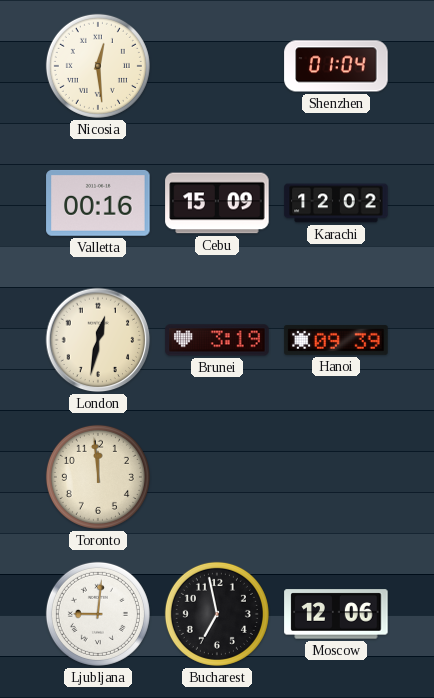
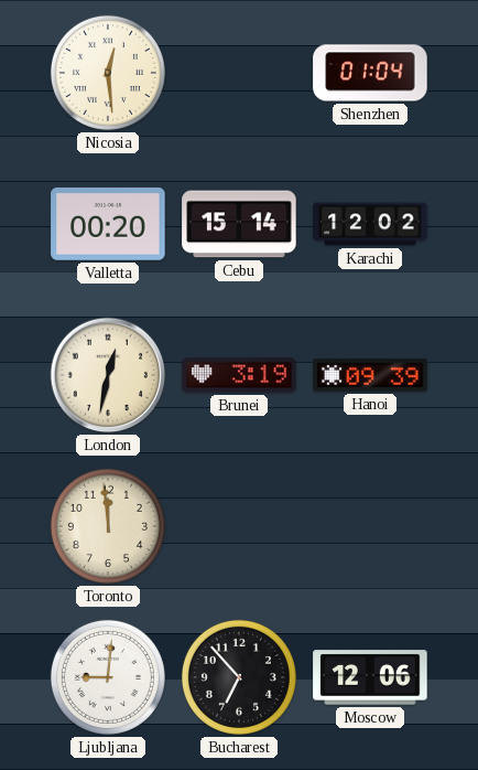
Valletta: 00:16 -> 00:20
Cebu: 15:09 -> 15:14
Bucharest: 6:58 -> 6:53
